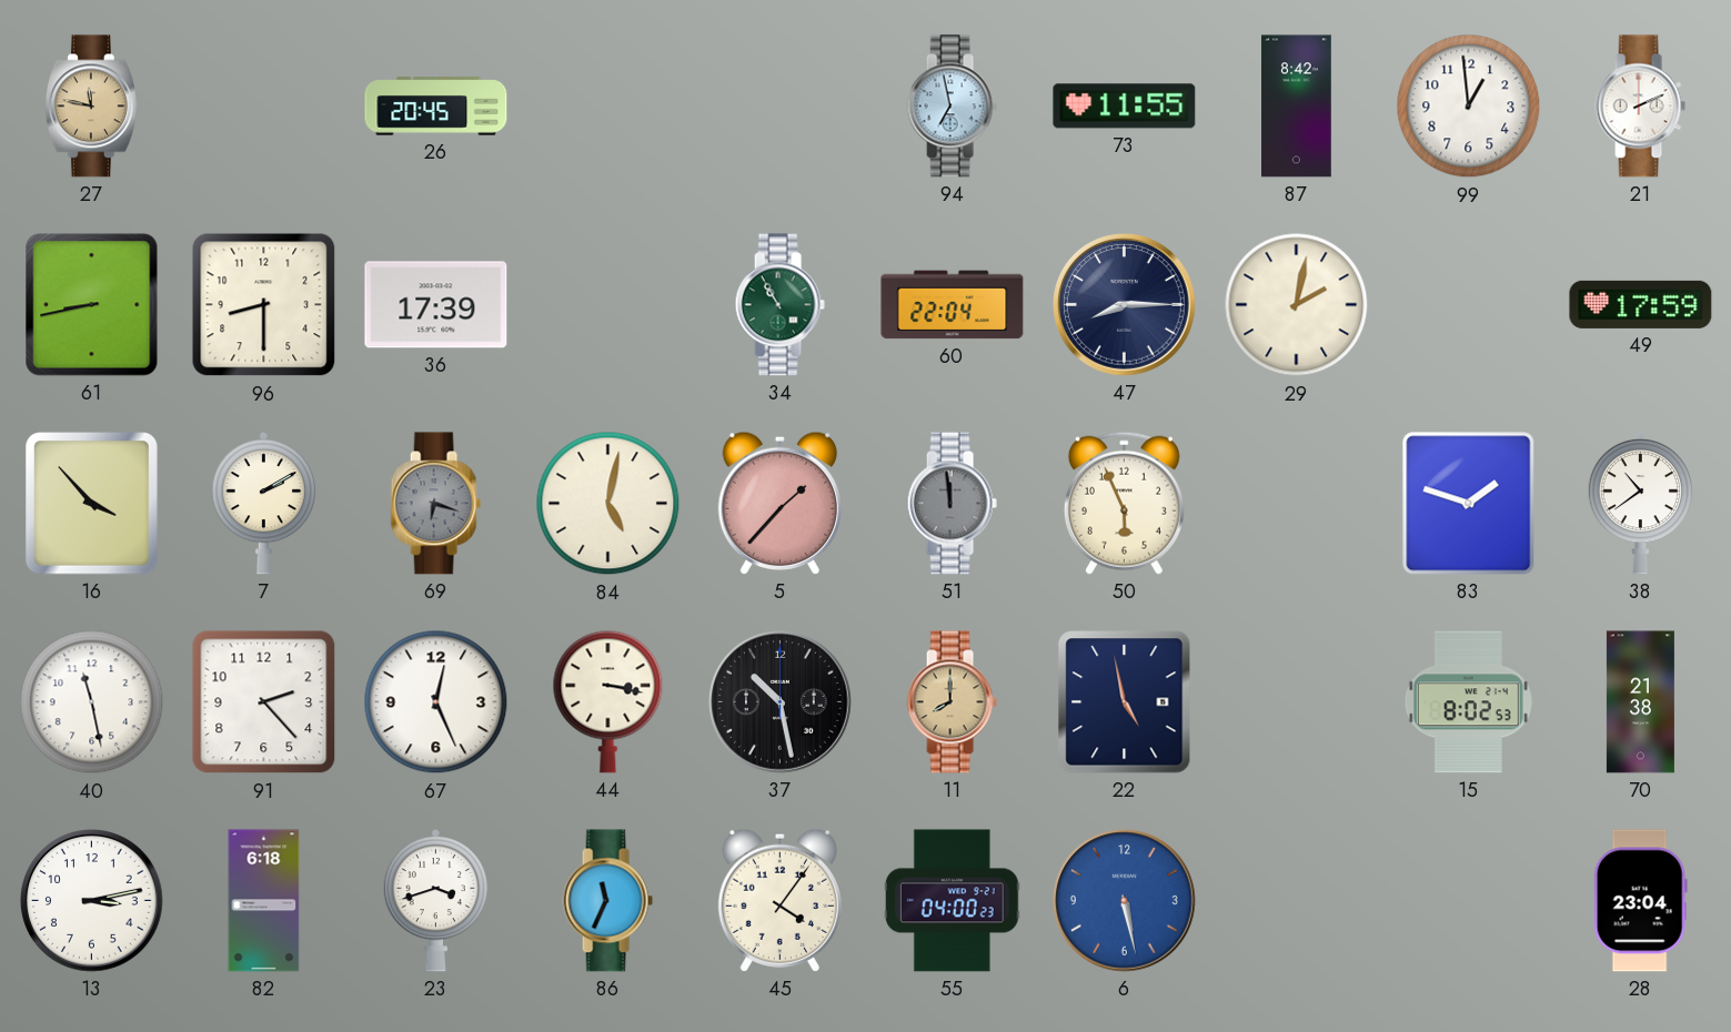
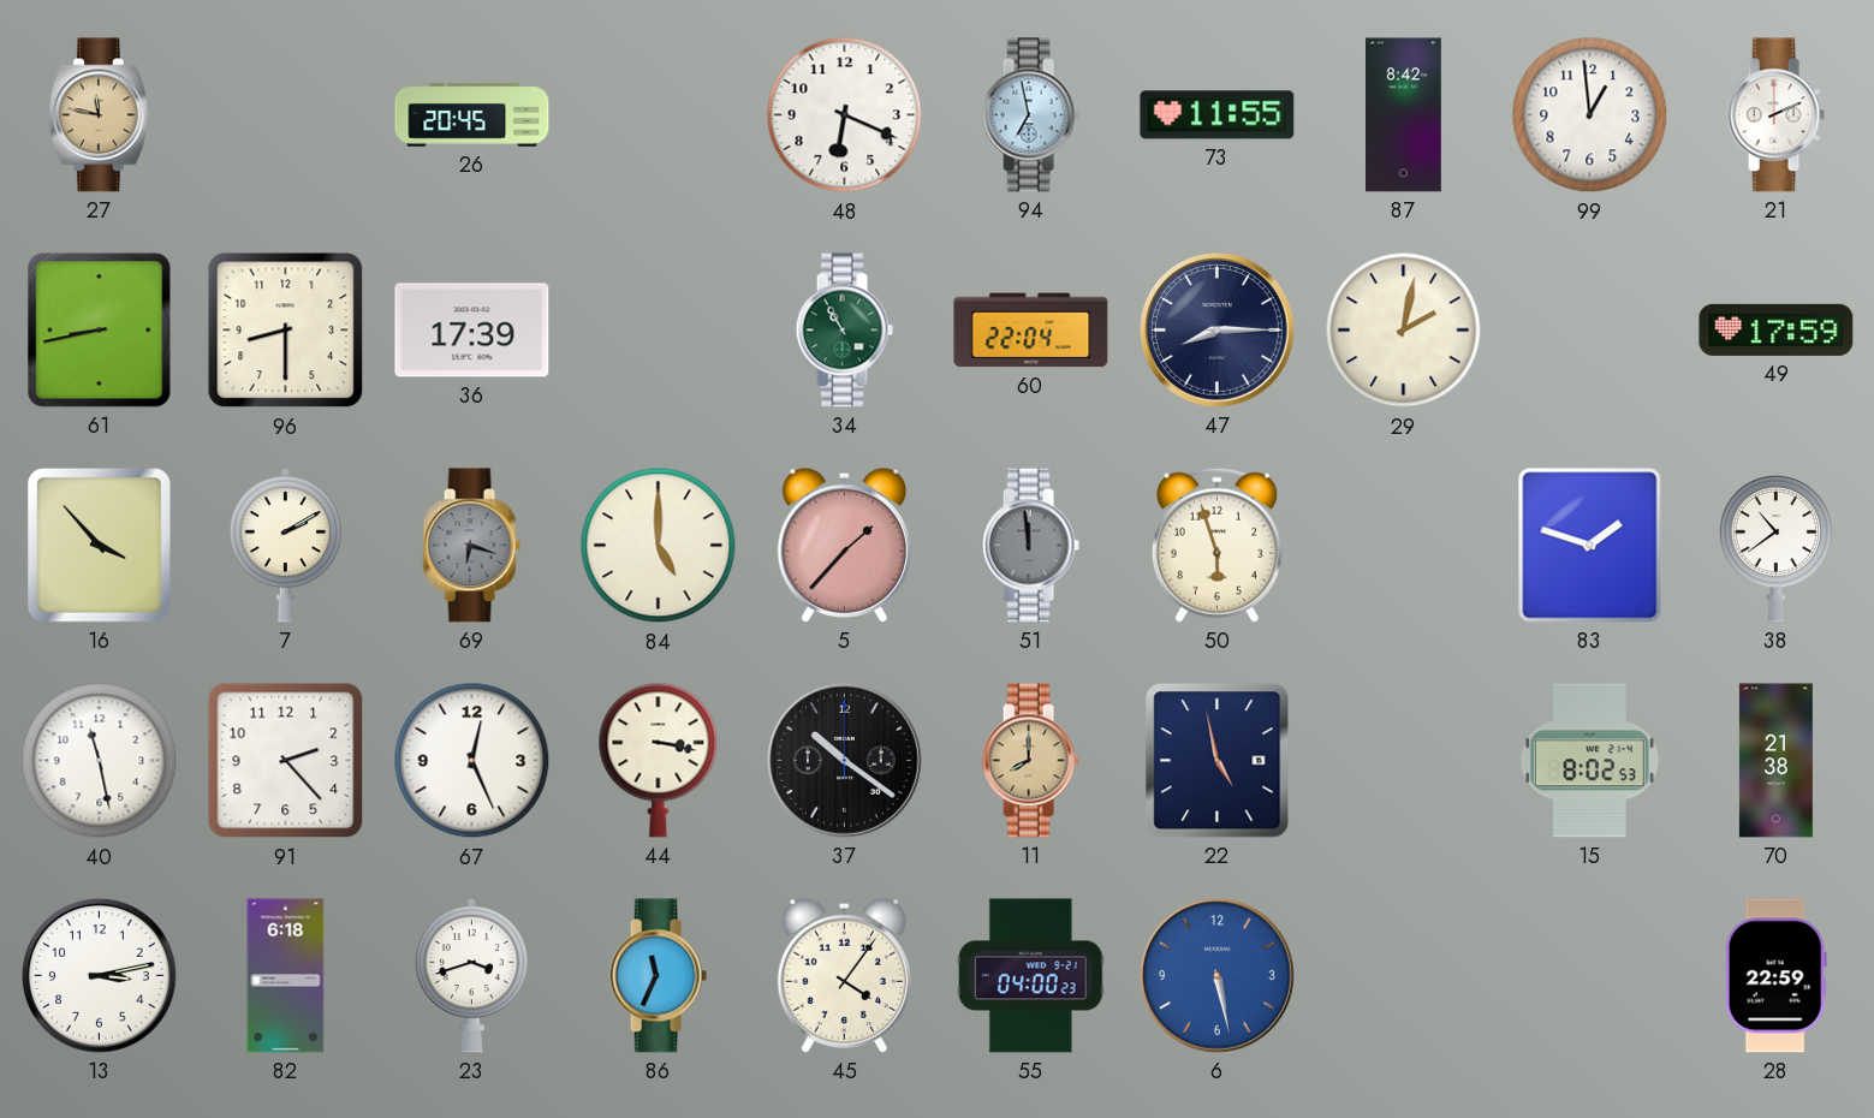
48: none -> 6:19
84: 5:02 -> 5:00
50: 5:56 -> 5:57
37: 10:28 -> 10:21
28: 23:04 -> 22:59
